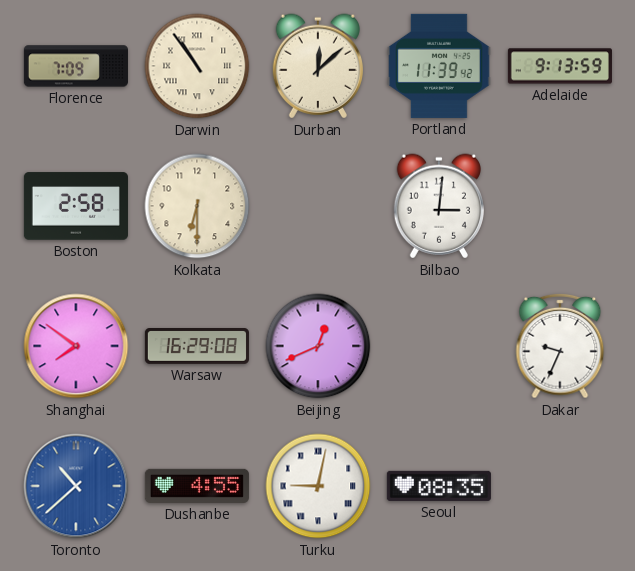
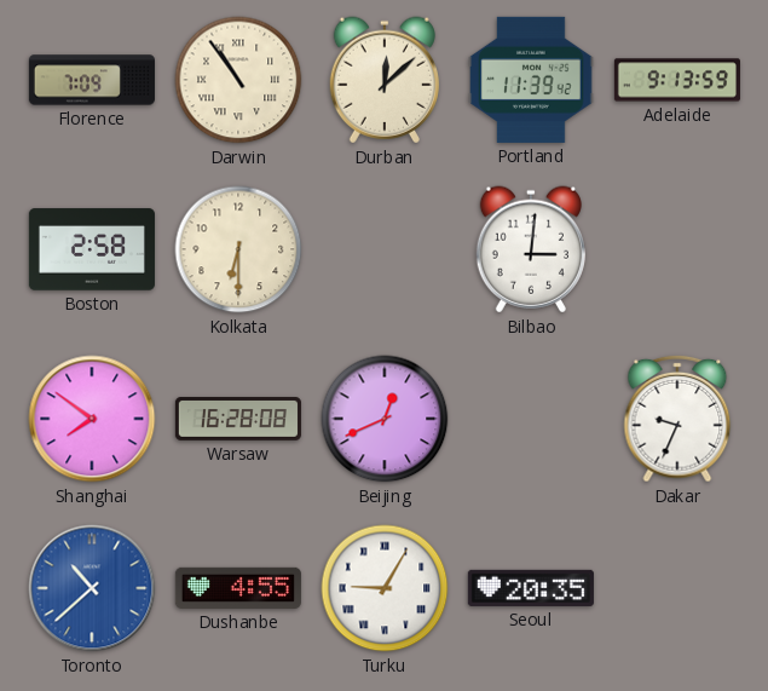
Warsaw: 16:29 -> 16:28
Turku: 9:02 -> 9:05
Seoul: 08:35 -> 20:35
